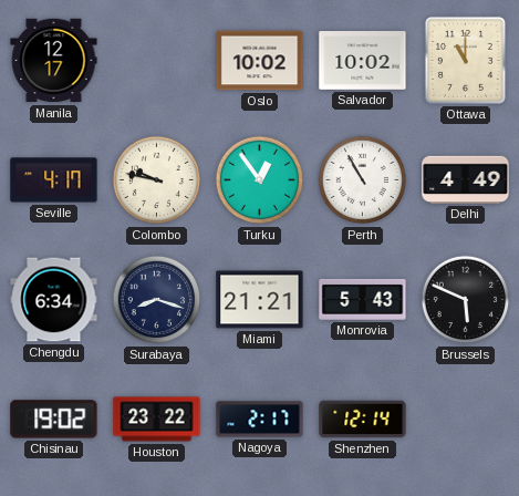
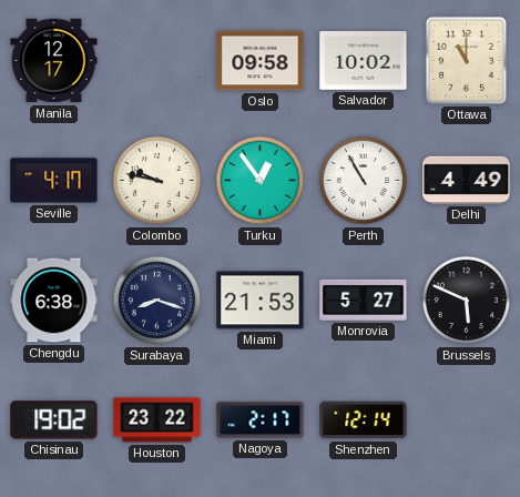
Oslo: 10:02 -> 09:58
Chengdu: 6:34 -> 6:38
Miami: 21:21 -> 21:53
Monrovia: 5:43 -> 5:27
